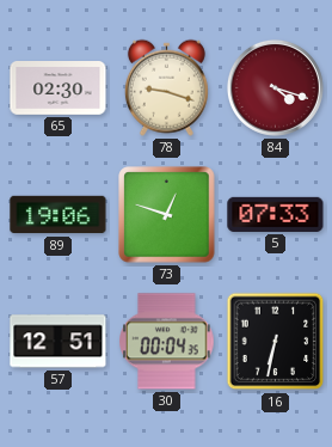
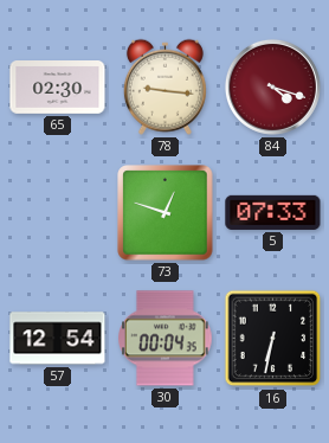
78: 9:18 -> 9:16
89: 19:06 -> none
57: 12:51 -> 12:54
